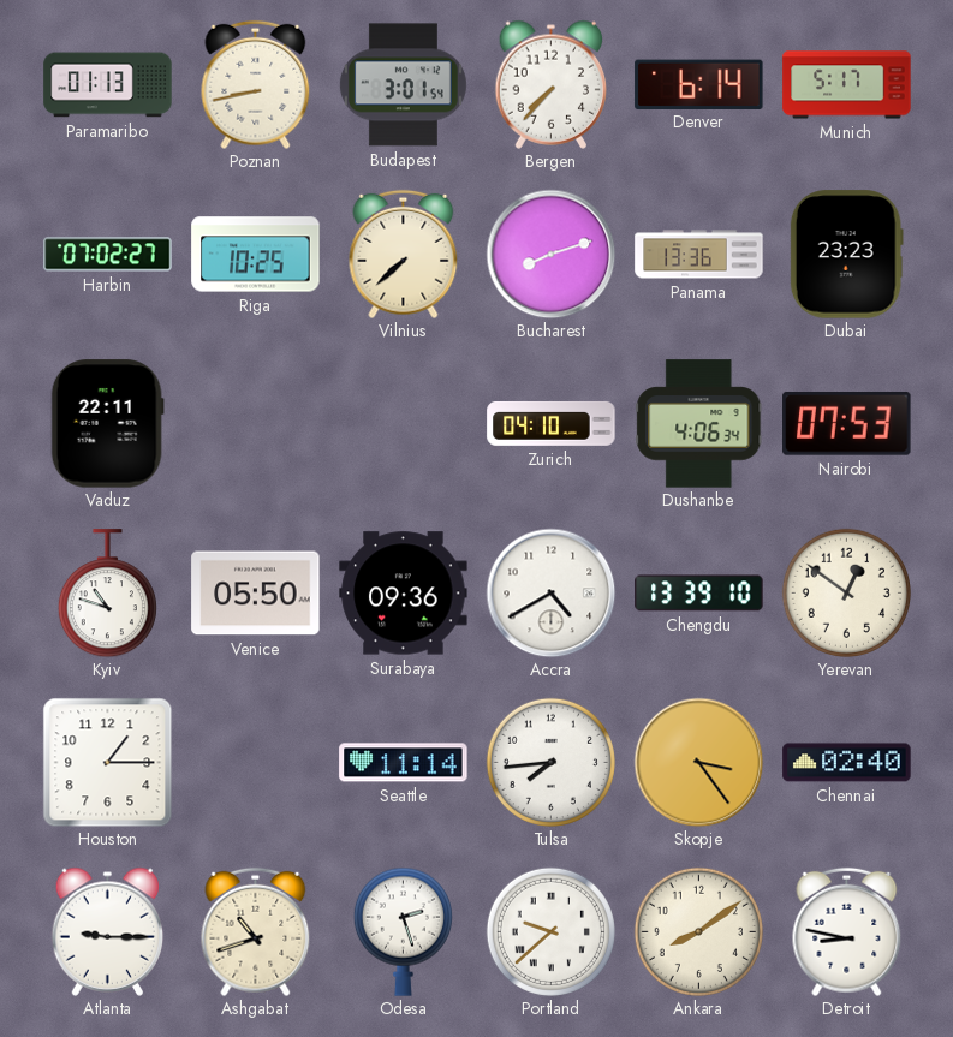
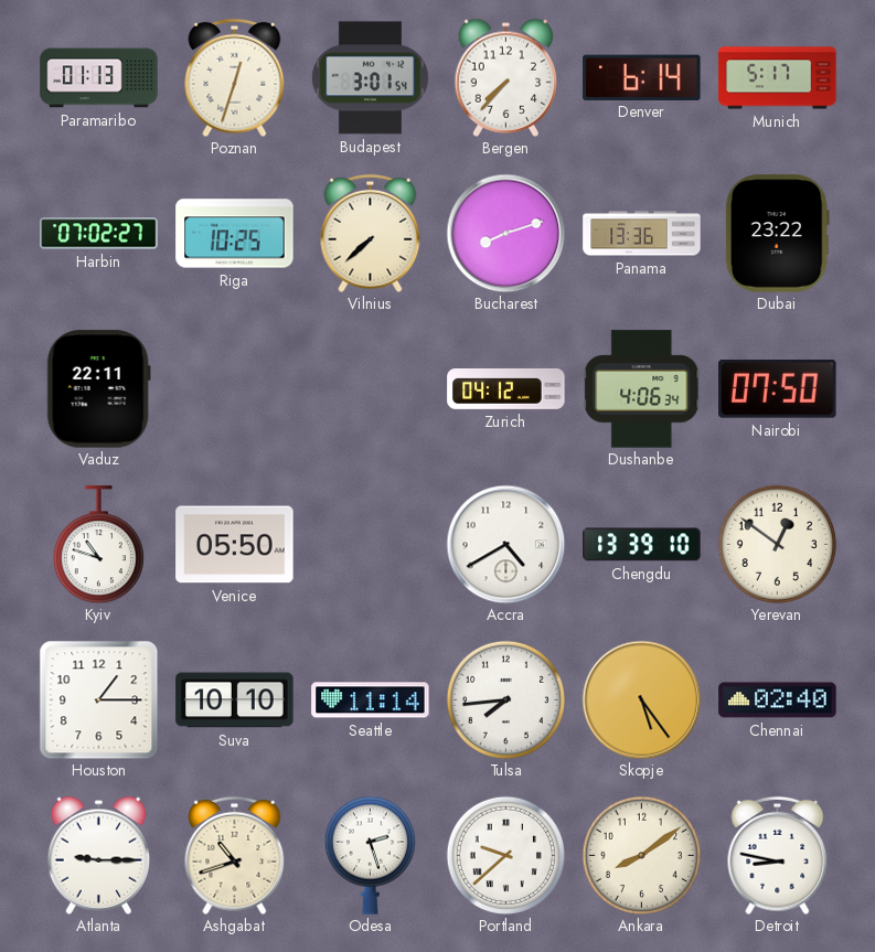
Poznan: 8:43 -> 12:33
Dubai: 23:23 -> 23:22
Zurich: 04:10 -> 04:12
Nairobi: 07:53 -> 07:50
Surabaya: 09:36 -> none
Suva: none -> 10:10
Skopje: 3:24 -> 5:24
